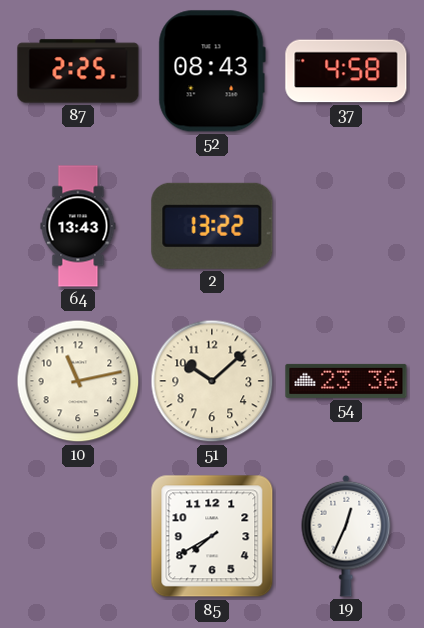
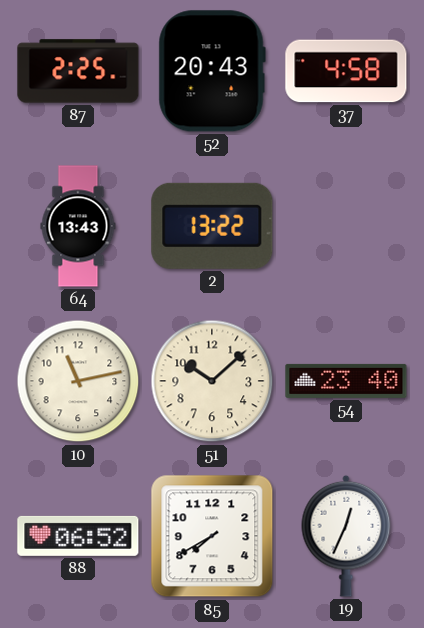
52: 08:43 -> 20:43
54: 23:36 -> 23:40
88: none -> 06:52
